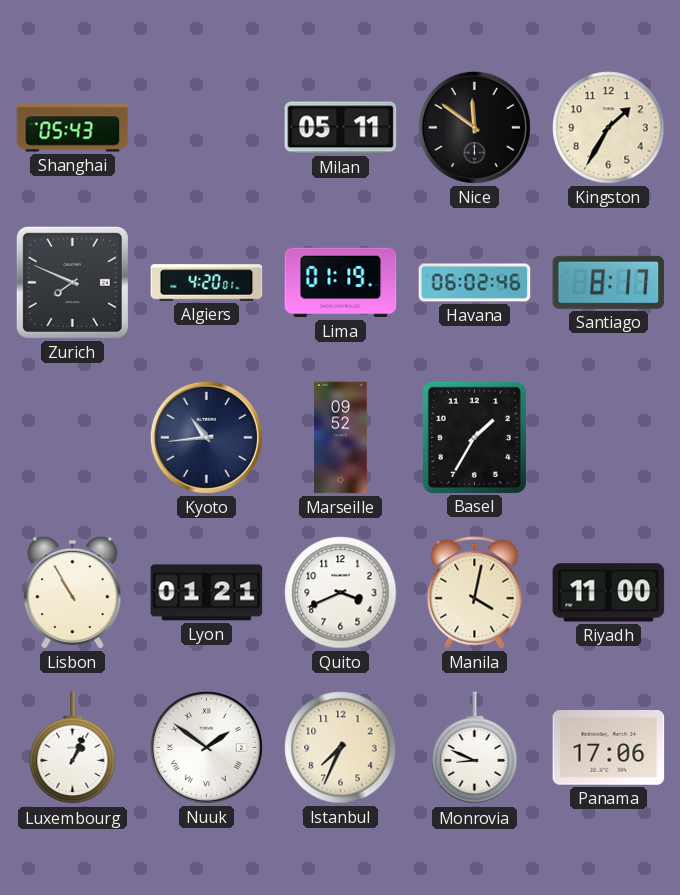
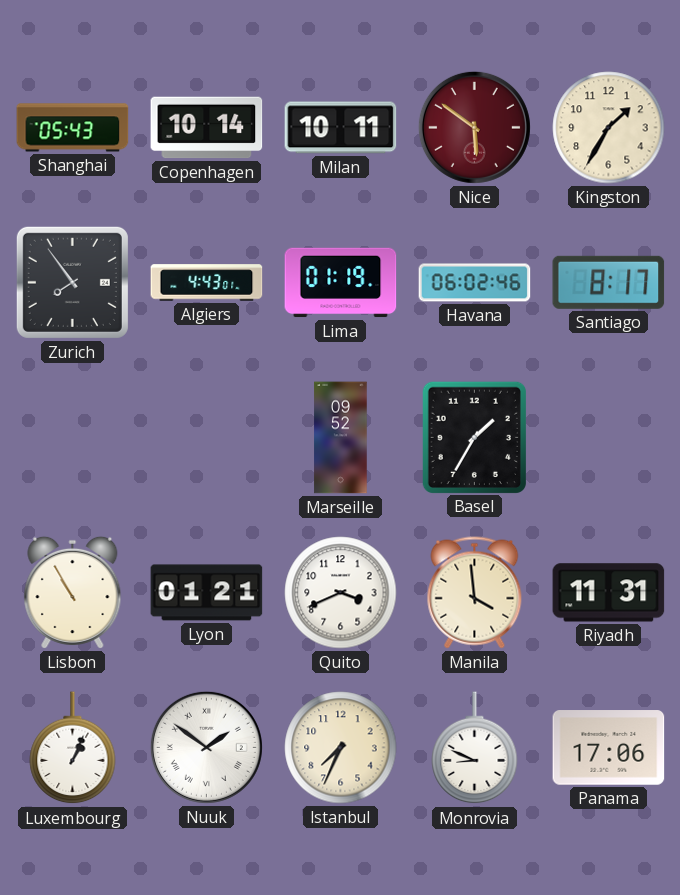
Copenhagen: none -> 10:14
Milan: 05:11 -> 10:11
Nice: 11:51 -> 5:51
Nice dial: black -> burgundy
Zurich: 7:49 -> 7:54
Algiers: 4:20 -> 4:43
Kyoto: 10:44 -> none
Manila: 4:02 -> 3:59
Riyadh: 11:00 -> 11:31
